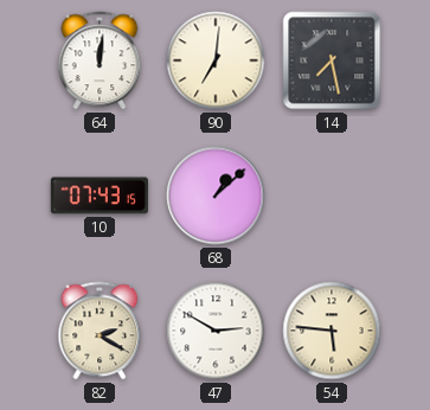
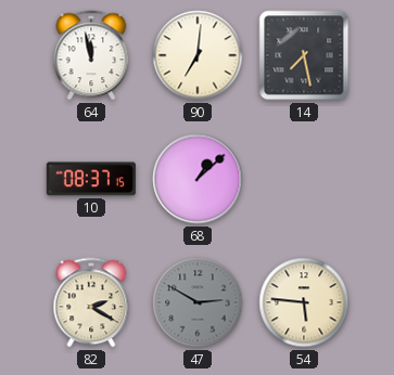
64: 12:01 -> 11:58
10: 07:43 -> 08:37
47 dial: white -> grey
